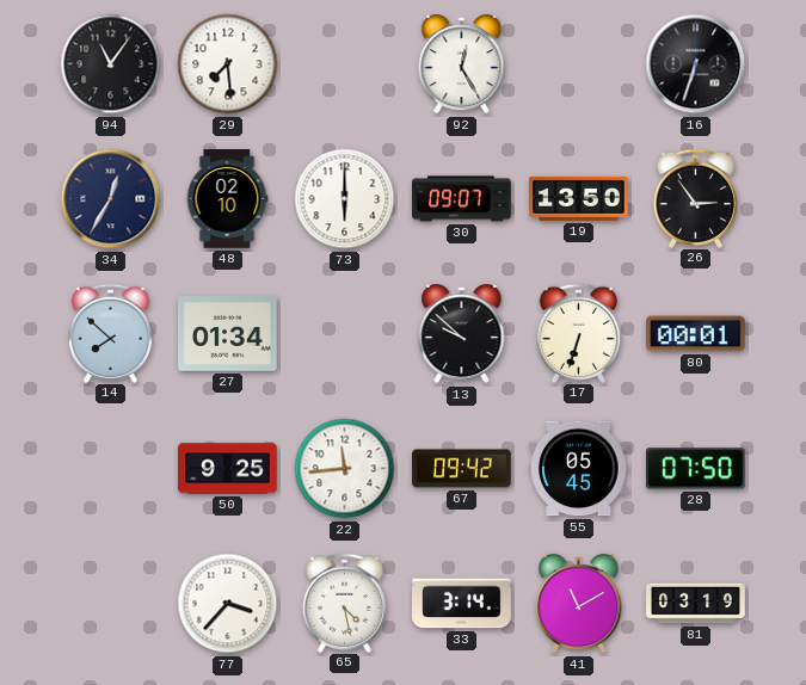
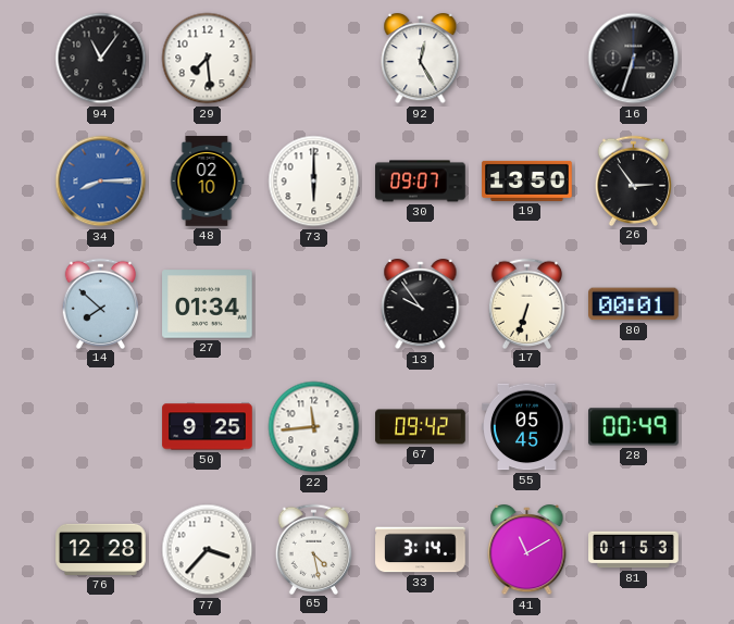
34: 12:35 -> 8:15
34 dial: navy -> blue
13: 9:52 -> 9:54
28: 07:50 -> 00:49
76: none -> 12:28
81: 03:19 -> 01:53
